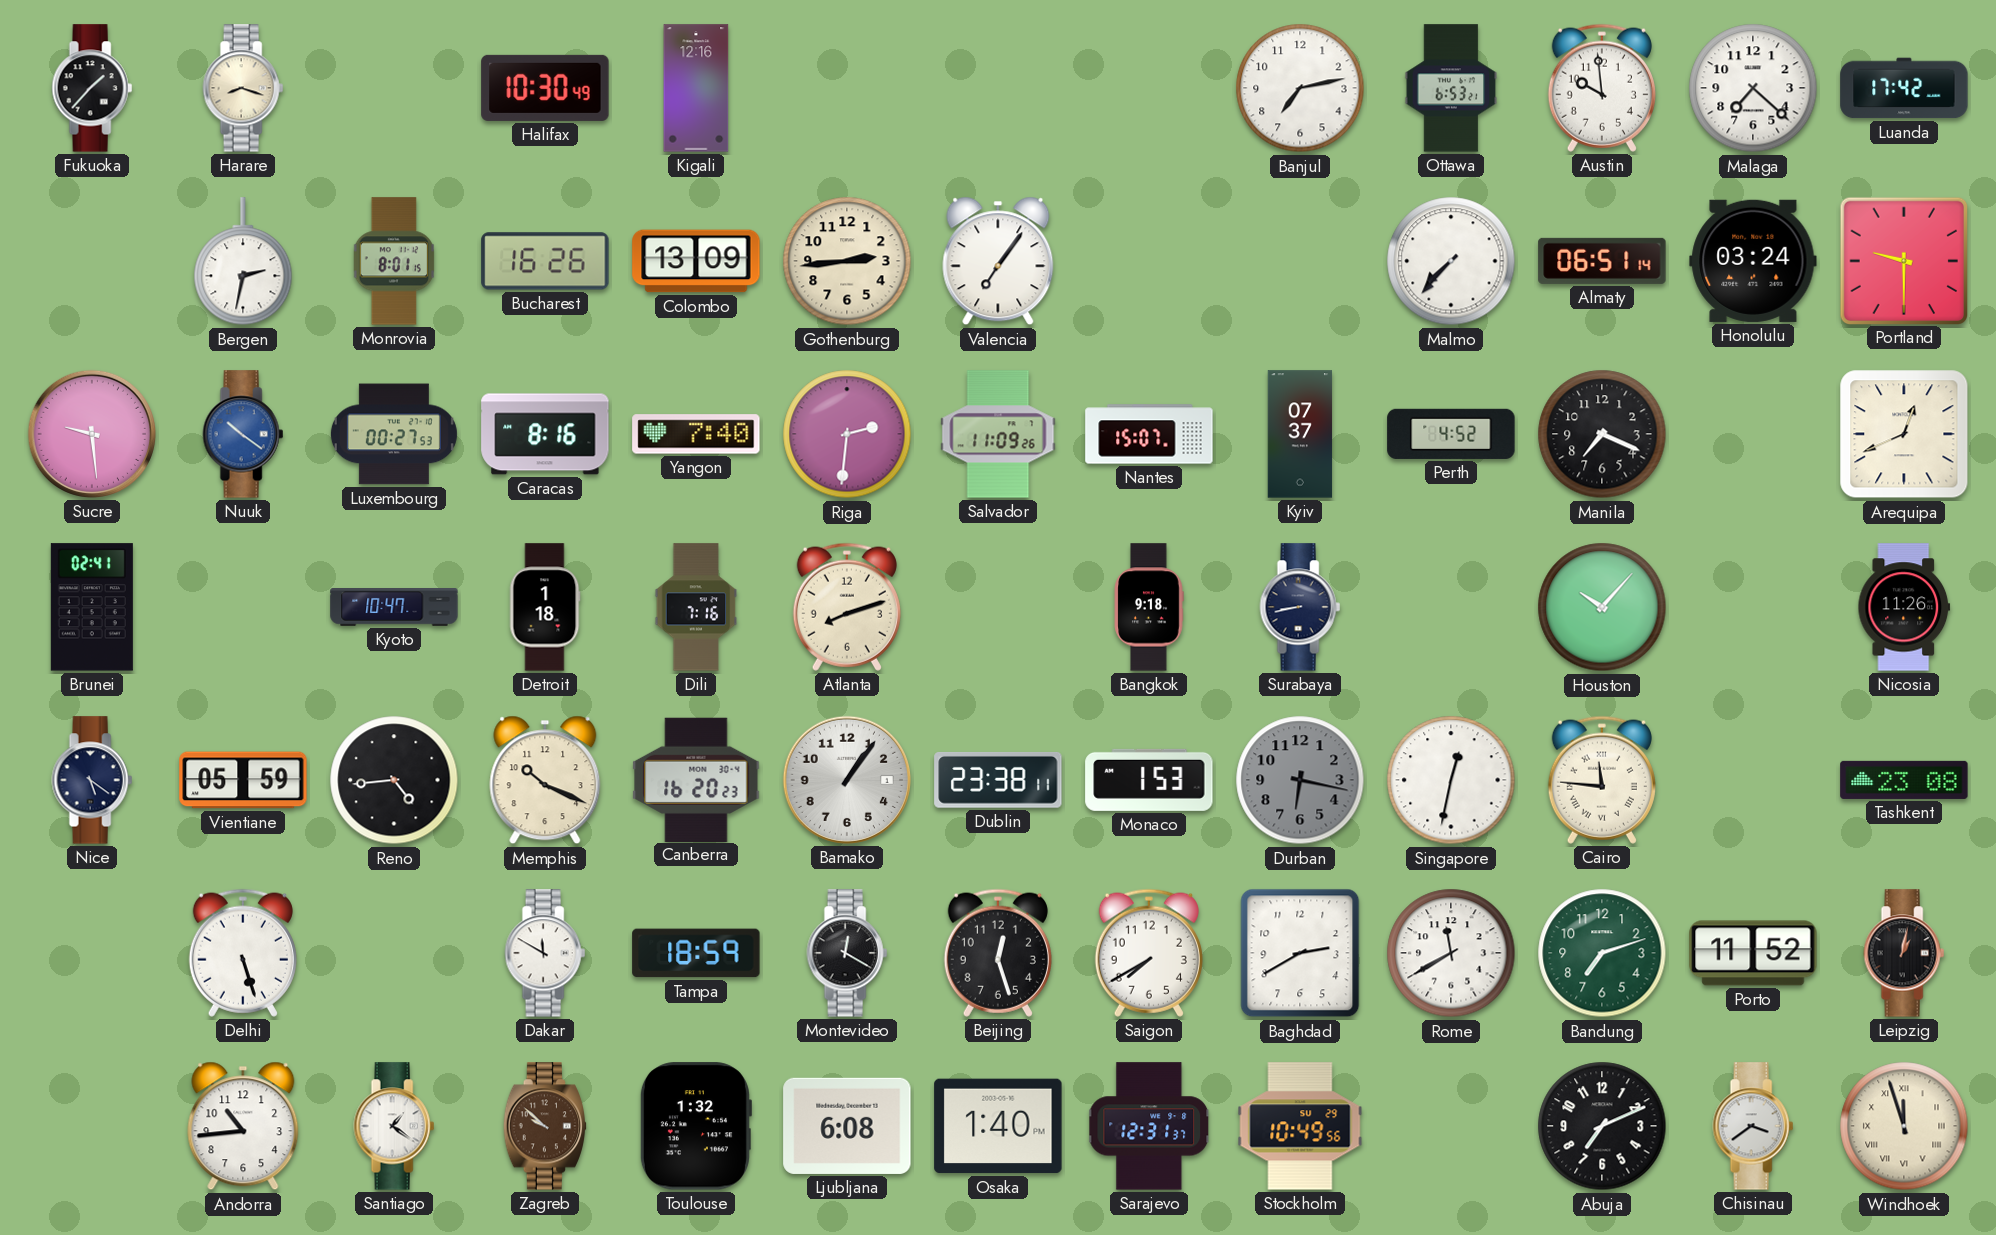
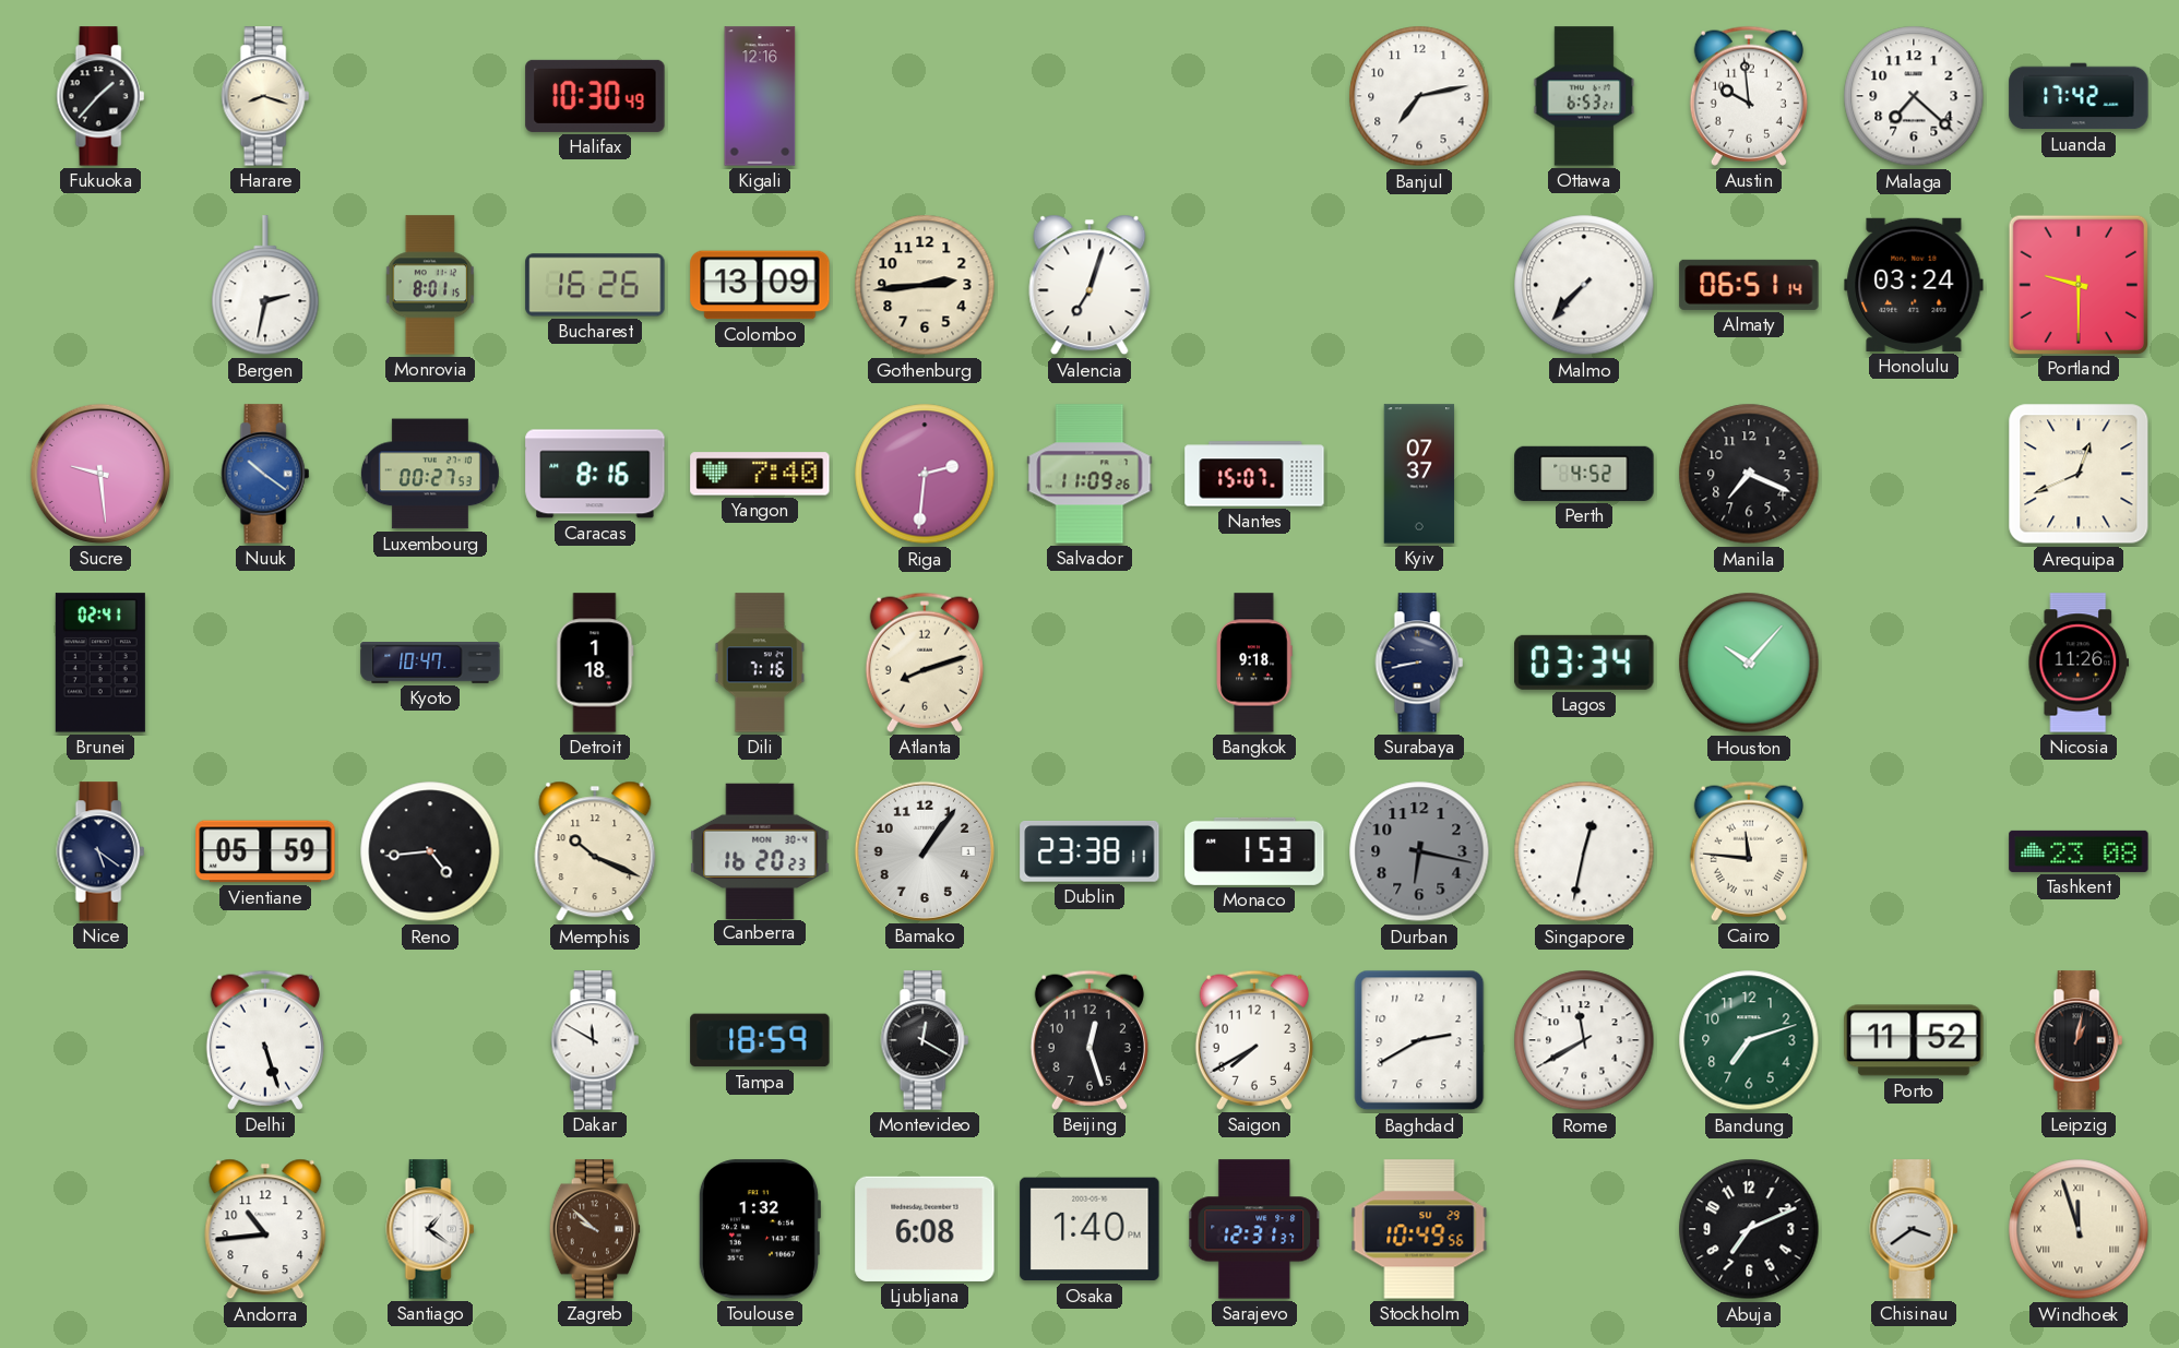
Valencia: 7:06 -> 7:03
Lagos: none -> 03:34
